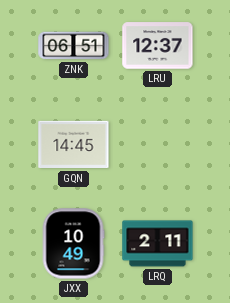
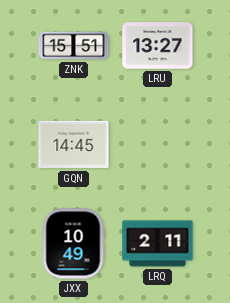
ZNK: 06:51 -> 15:51
LRU: 12:37 -> 13:27
